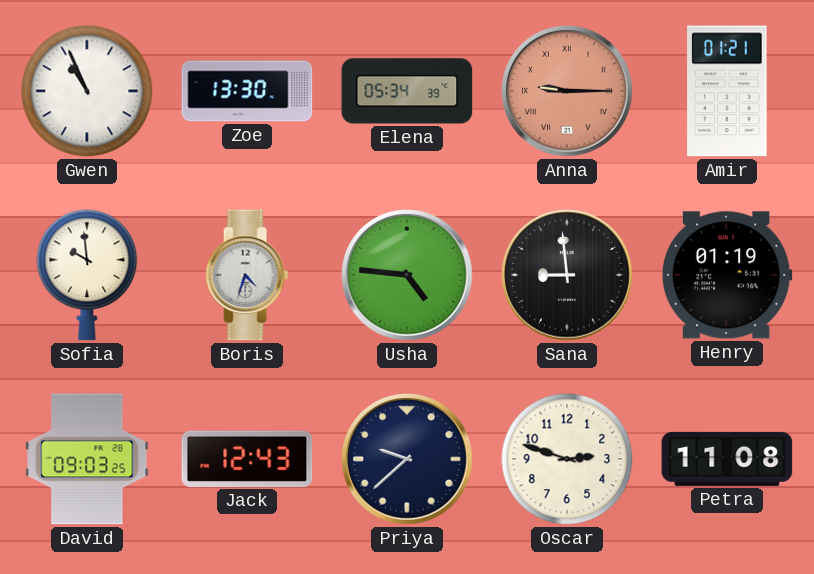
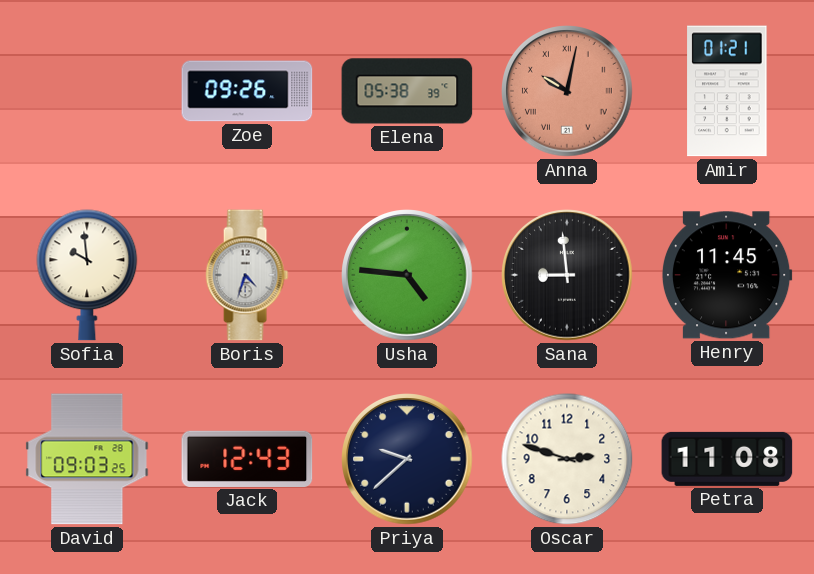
Gwen: 10:56 -> none
Zoe: 13:30 -> 09:26
Elena: 05:34 -> 05:38
Anna: 9:15 -> 10:02
Henry: 01:19 -> 11:45
